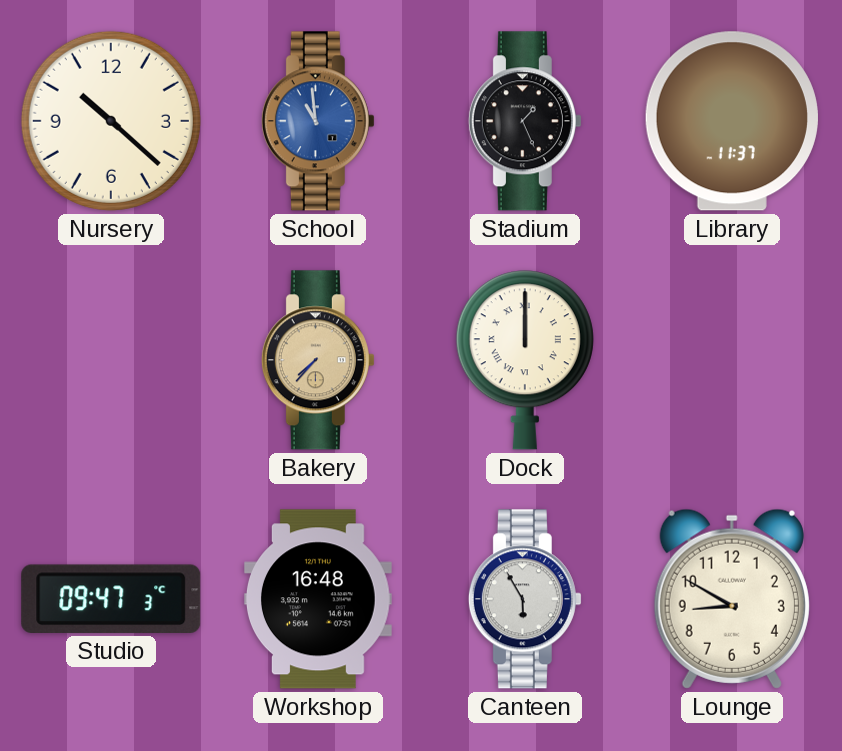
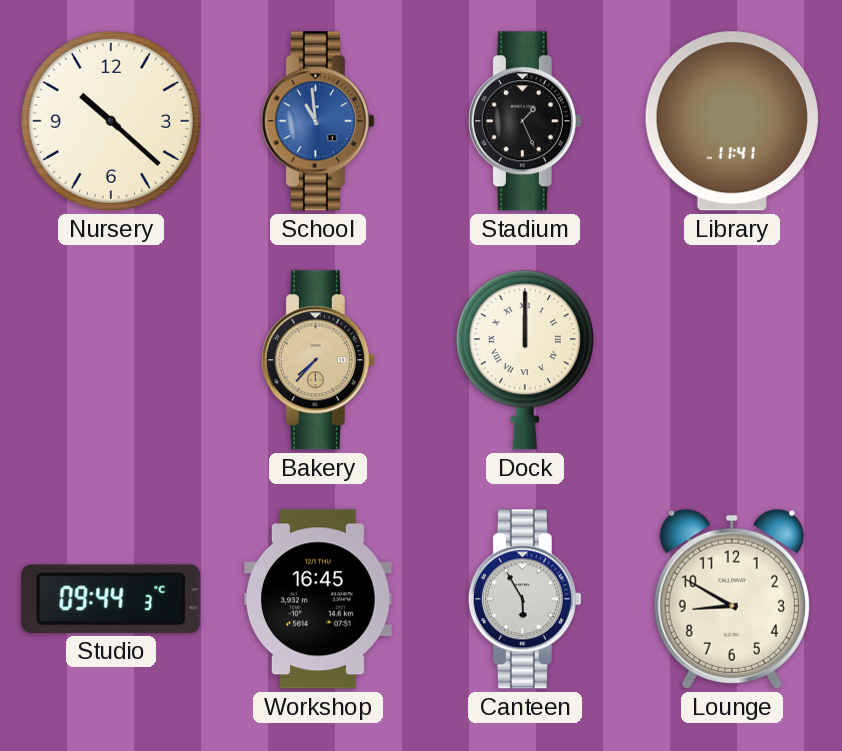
Library: 11:37 -> 11:41
Studio: 09:47 -> 09:44
Workshop: 16:48 -> 16:45
